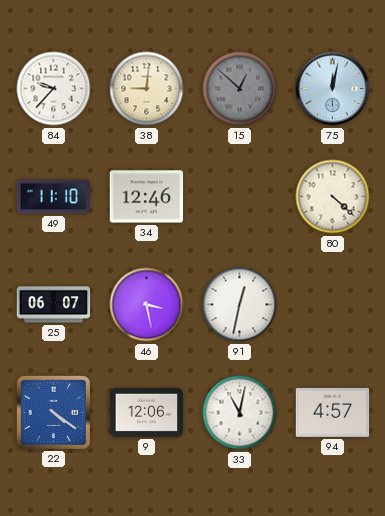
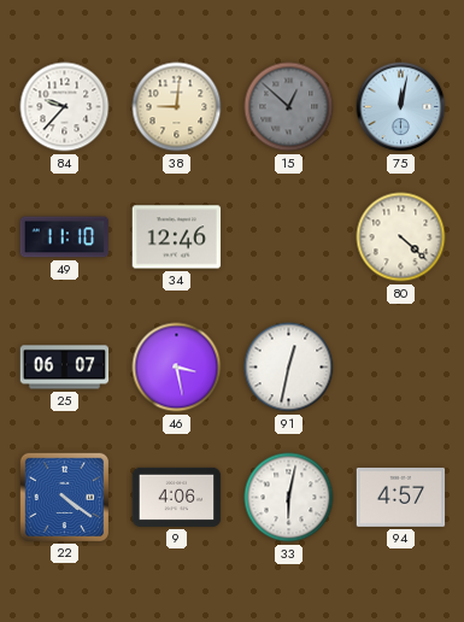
9: 12:06 -> 4:06
33: 11:02 -> 6:02
